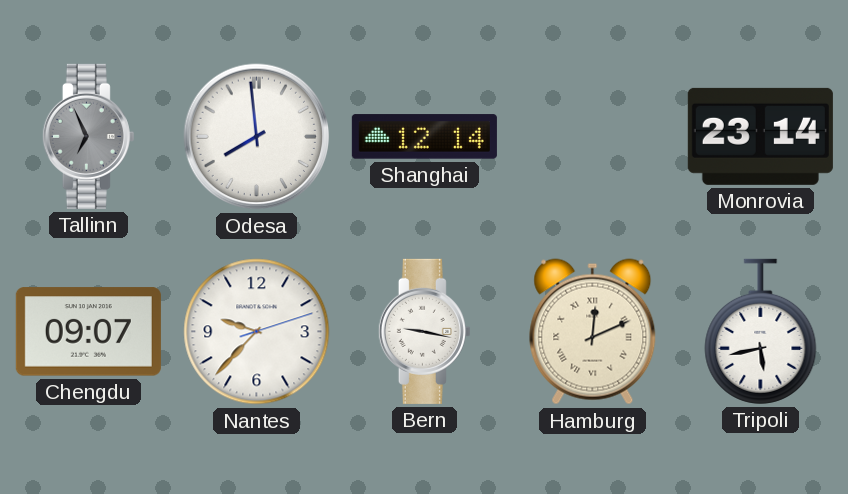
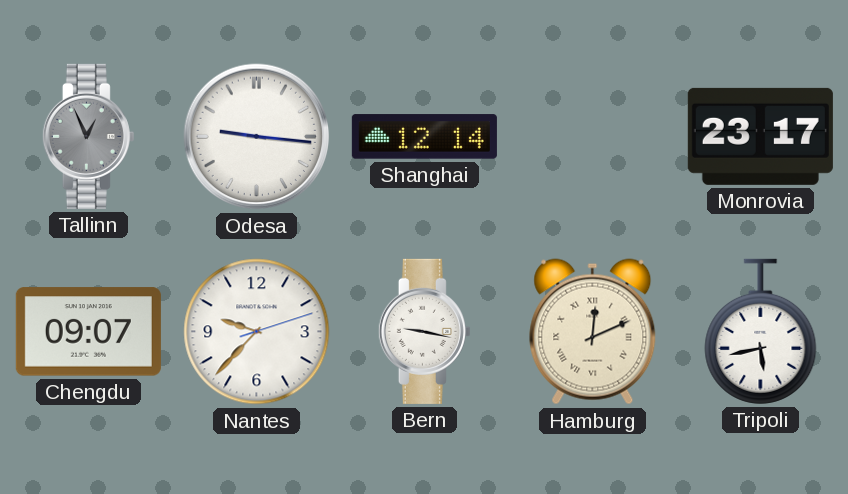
Tallinn: 6:56 -> 12:56
Odesa: 7:59 -> 9:16
Monrovia: 23:14 -> 23:17
